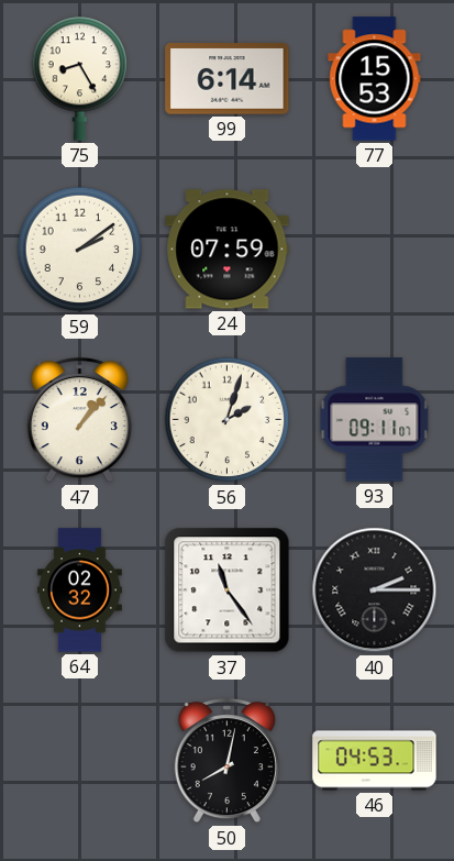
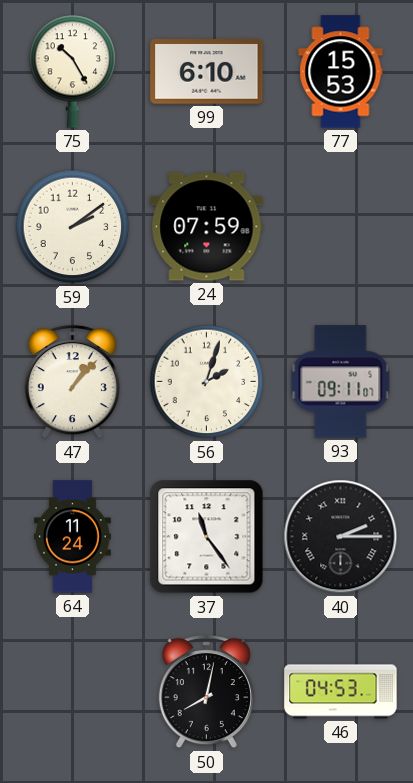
75: 8:25 -> 10:25
99: 6:14 -> 6:10
64: 02:32 -> 11:24
